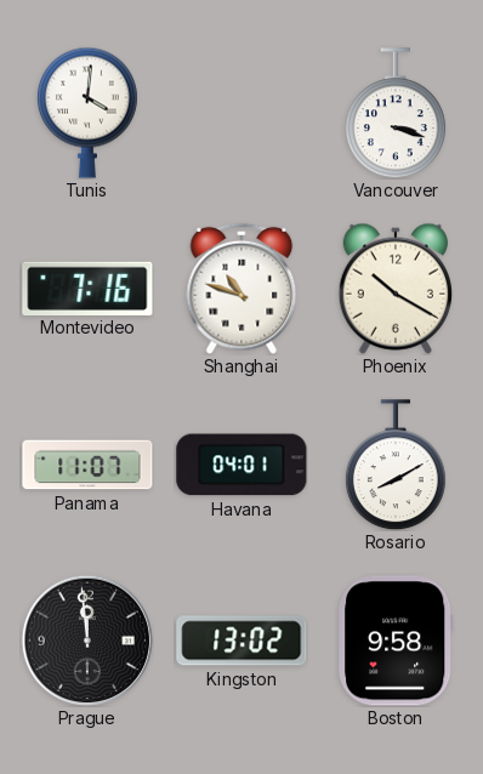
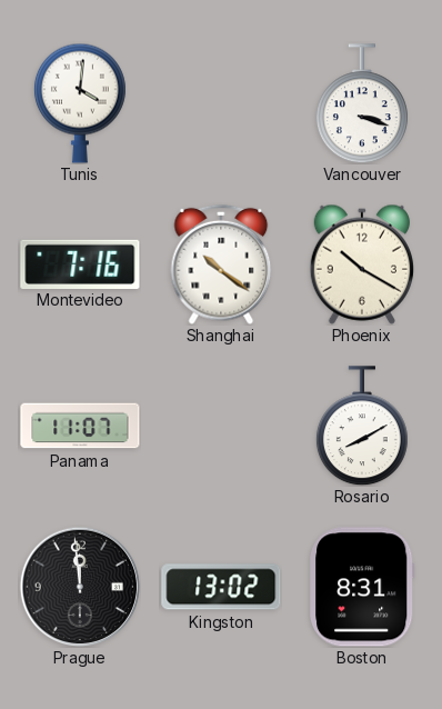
Shanghai: 10:48 -> 10:21
Havana: 04:01 -> none
Boston: 9:58 -> 8:31
